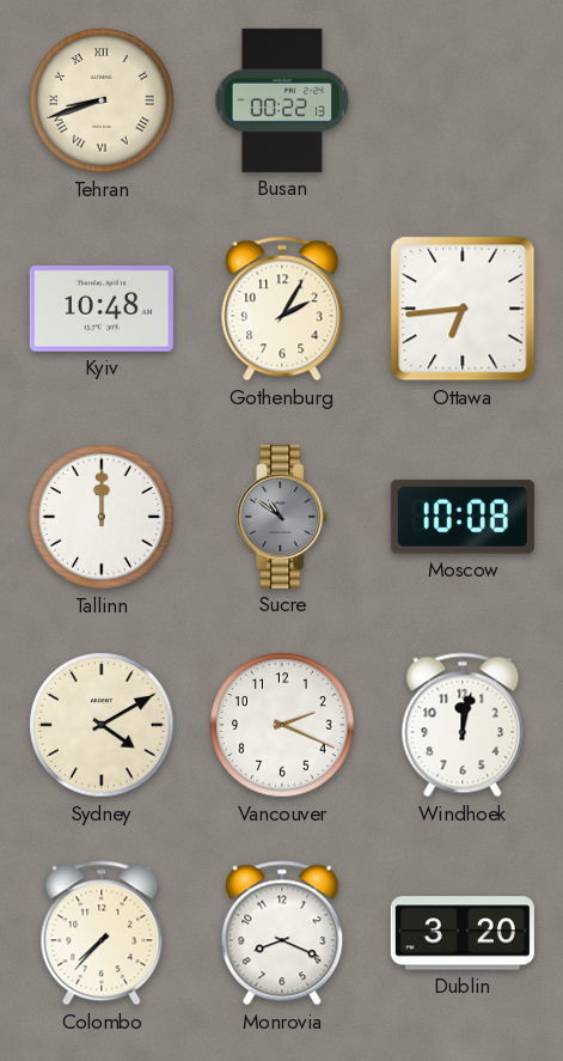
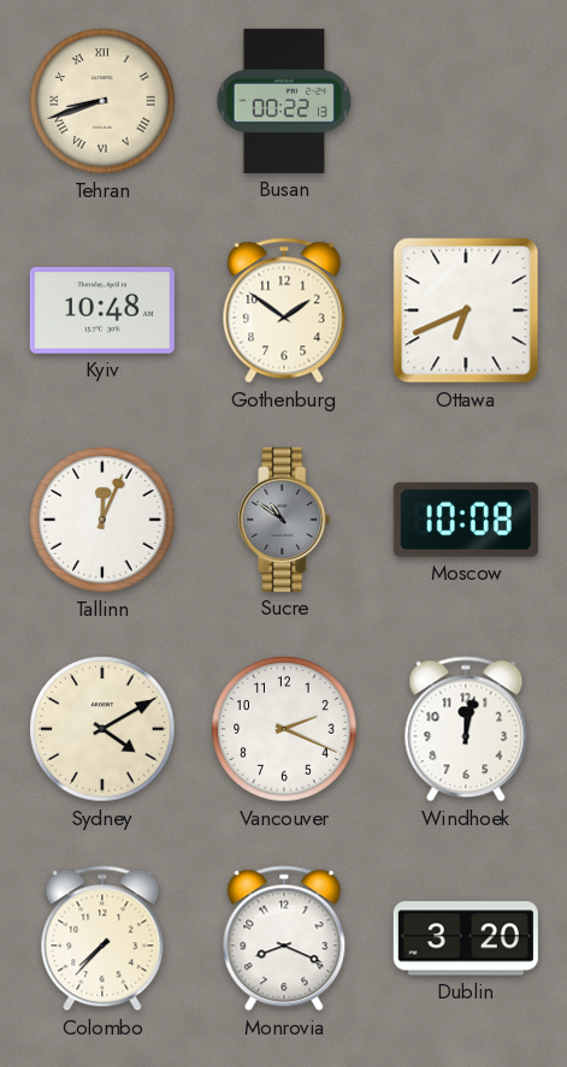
Gothenburg: 2:05 -> 1:51
Ottawa: 6:44 -> 6:41
Tallinn: 12:00 -> 12:04
